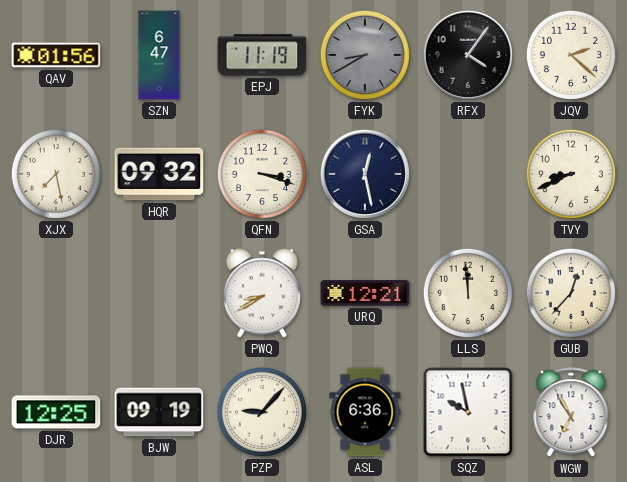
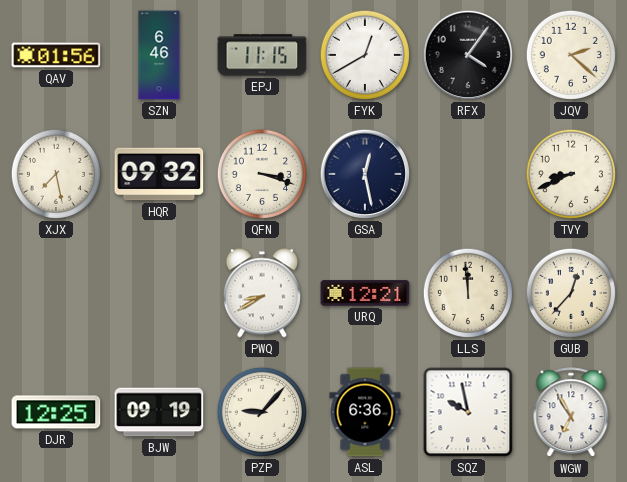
SZN: 6:47 -> 6:46
EPJ: 11:19 -> 11:15
FYK: 8:40 -> 12:40
FYK dial: grey -> white
